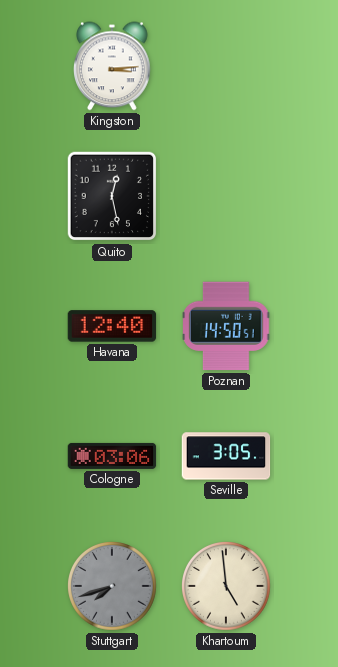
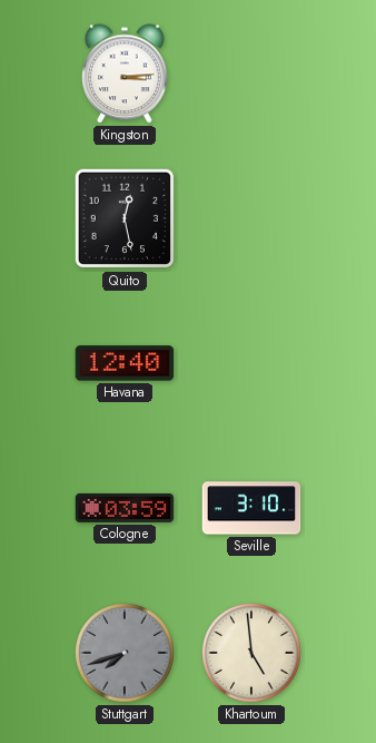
Poznan: 14:50 -> none
Cologne: 03:06 -> 03:59
Seville: 3:05 -> 3:10
